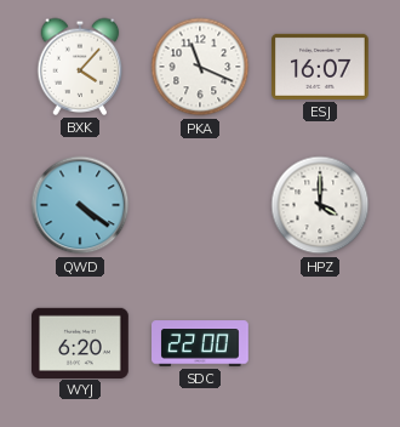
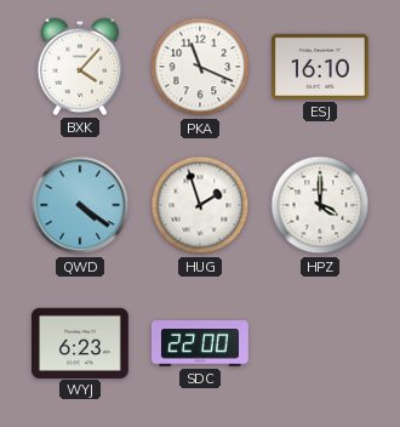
ESJ: 16:07 -> 16:10
HUG: none -> 1:57
WYJ: 6:20 -> 6:23
